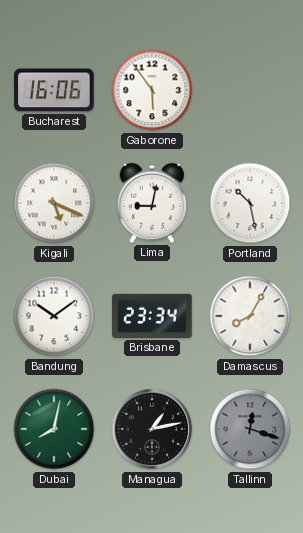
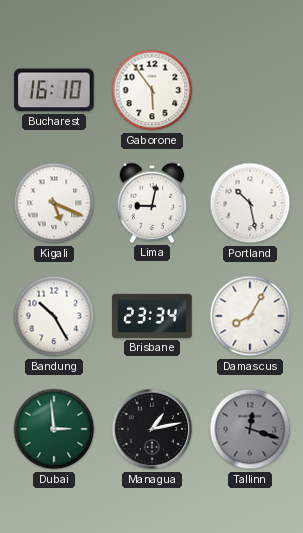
Bucharest: 16:06 -> 16:10
Bandung: 10:09 -> 10:25
Dubai: 8:02 -> 2:59
